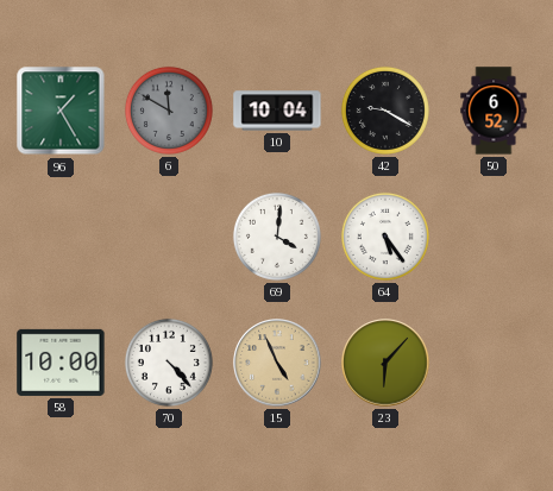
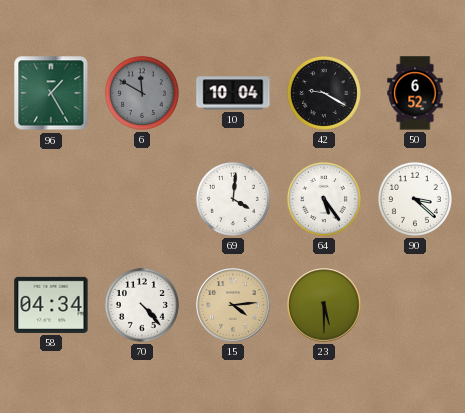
90: none -> 3:22
58: 10:00 -> 04:34
15: 4:56 -> 4:14
23: 6:07 -> 5:30
